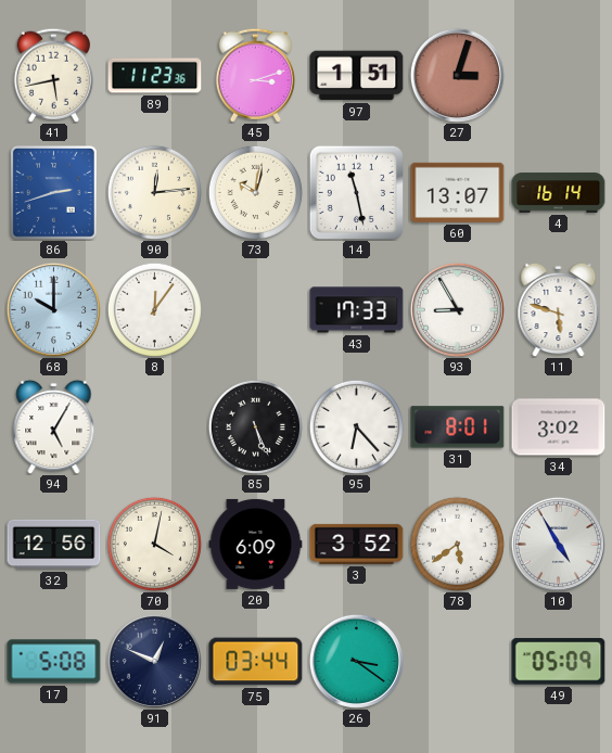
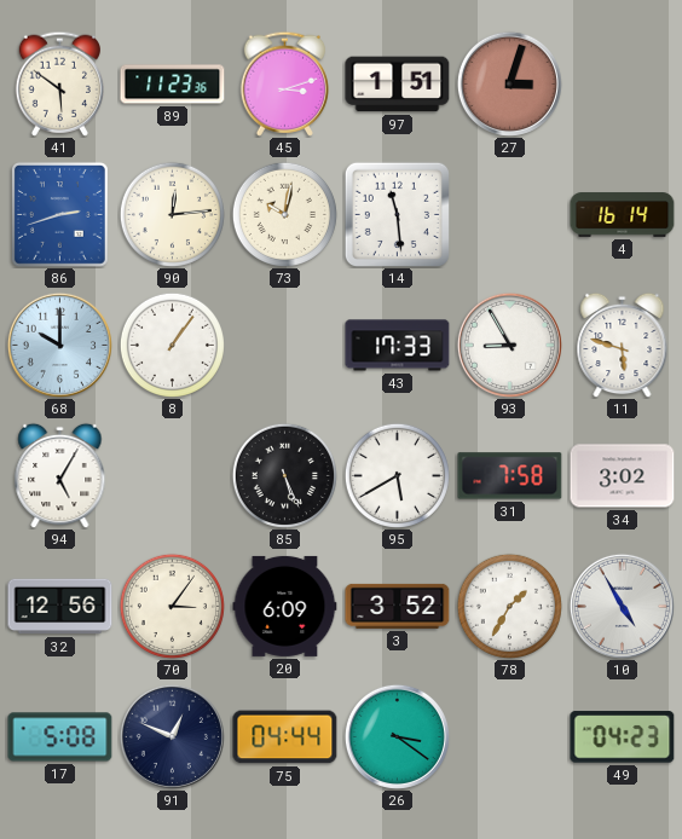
41: 5:43 -> 5:51
14: 11:28 -> 11:29
60: 13:07 -> none
8: 12:06 -> 1:06
95: 6:23 -> 5:40
31: 8:01 -> 7:58
70: 4:02 -> 3:06
78: 5:39 -> 1:35
75: 03:44 -> 04:44
49: 05:09 -> 04:23
